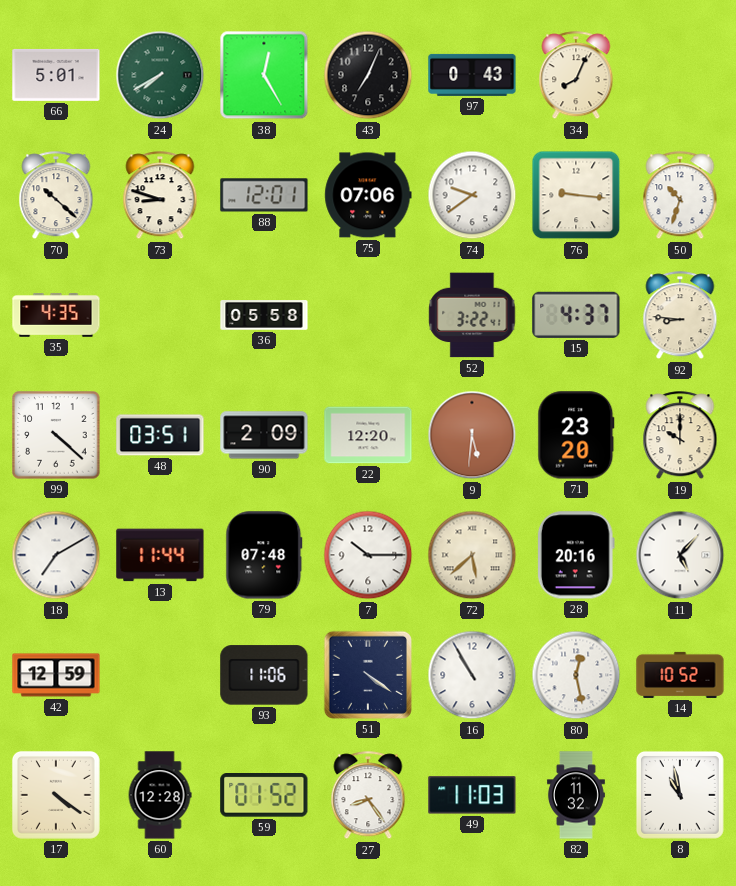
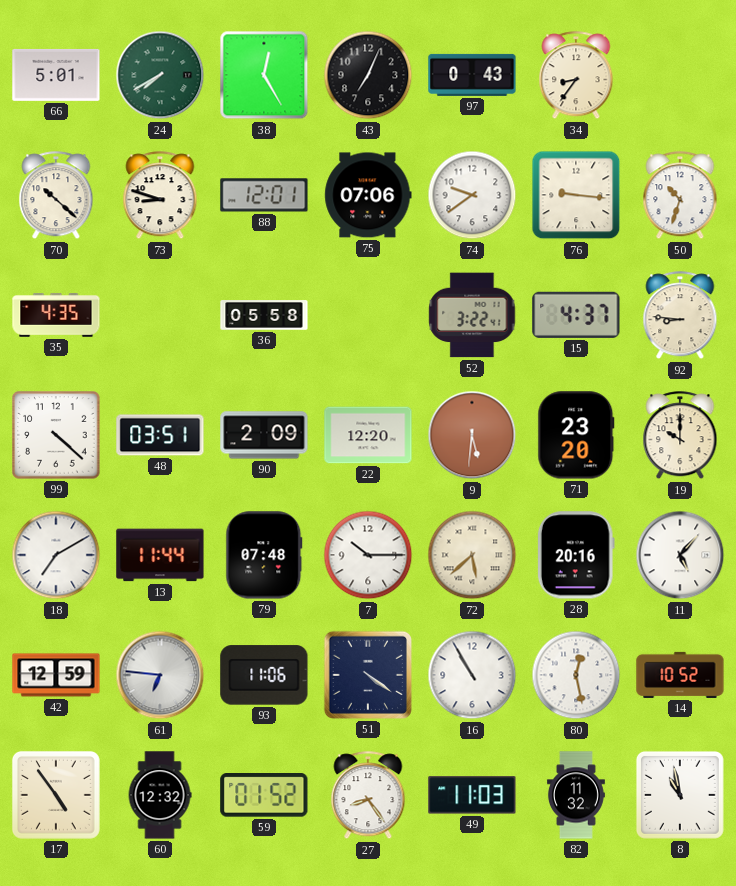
34: 8:04 -> 8:36
61: none -> 6:46
17: 4:21 -> 4:54
60: 12:28 -> 12:32
